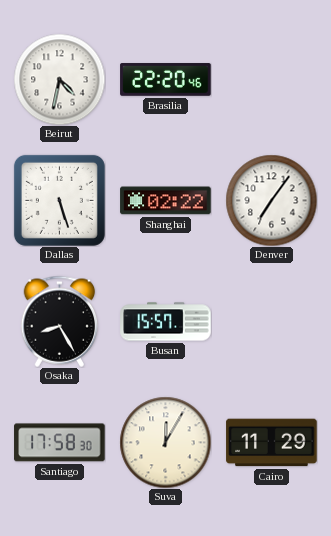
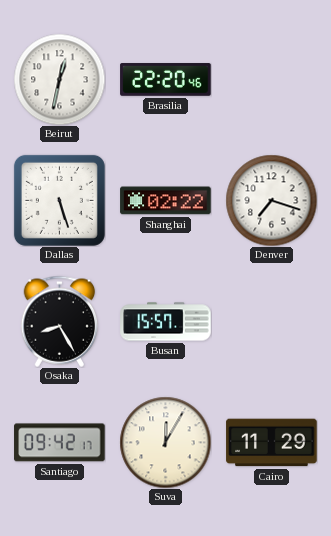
Beirut: 4:32 -> 12:32
Denver: 7:06 -> 7:18
Santiago: 17:58 -> 09:42
